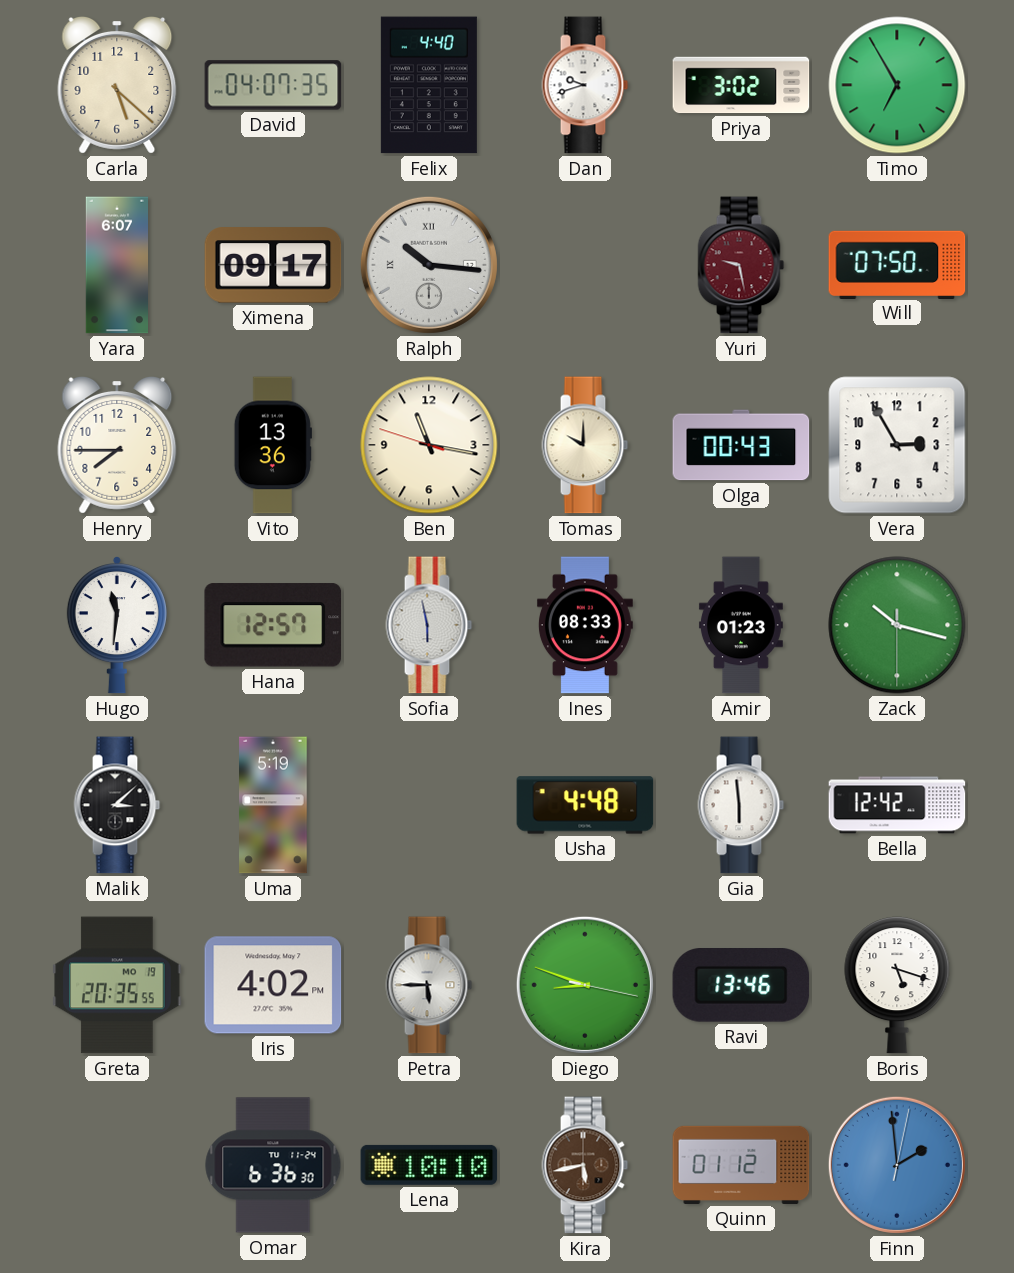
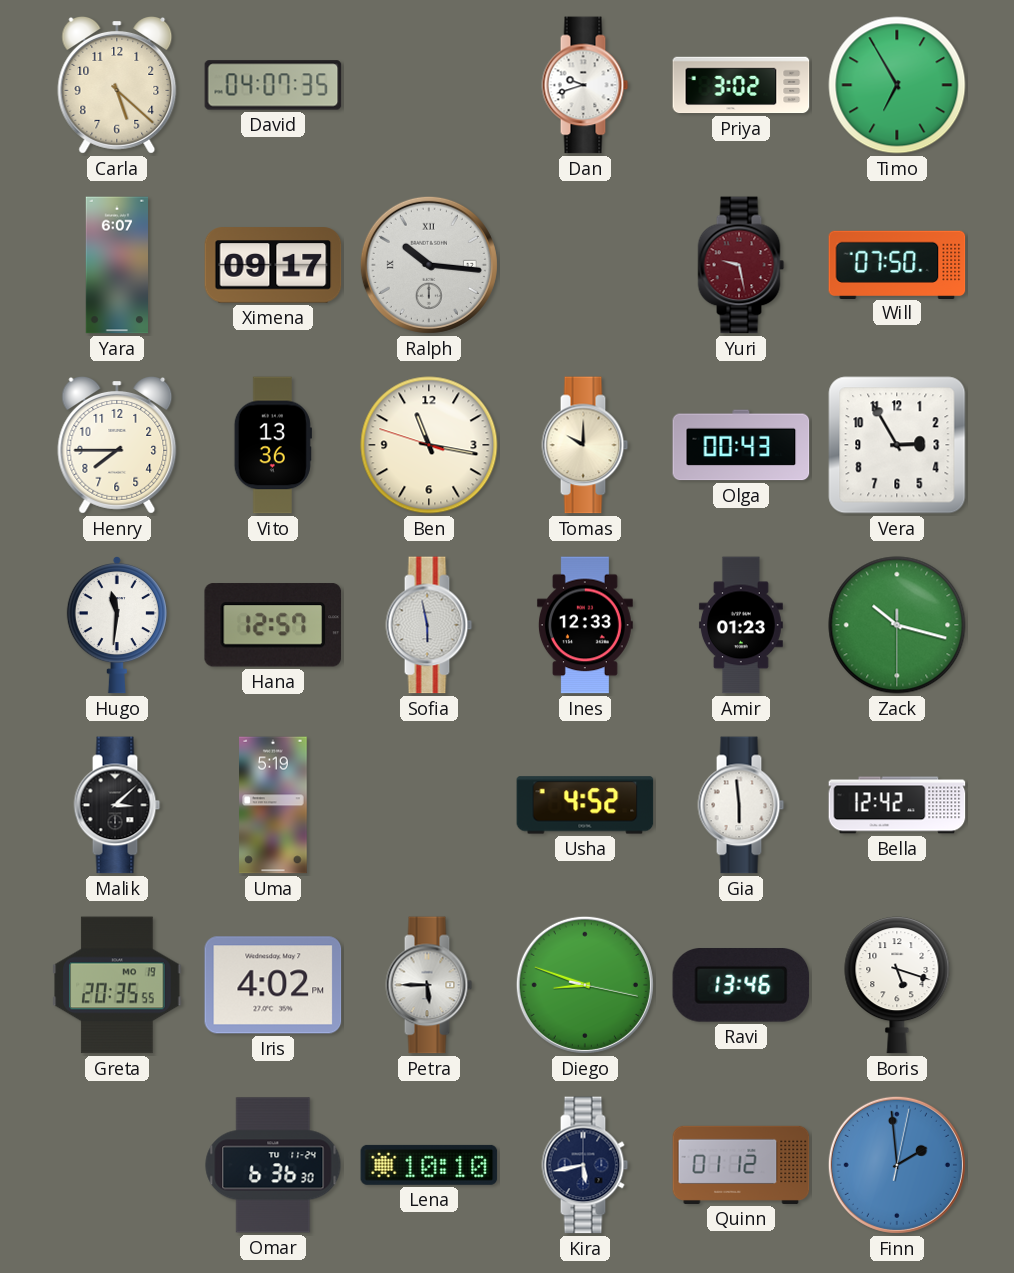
Felix: 4:40 -> none
Ines: 08:33 -> 12:33
Usha: 4:48 -> 4:52
Kira dial: brown -> navy
